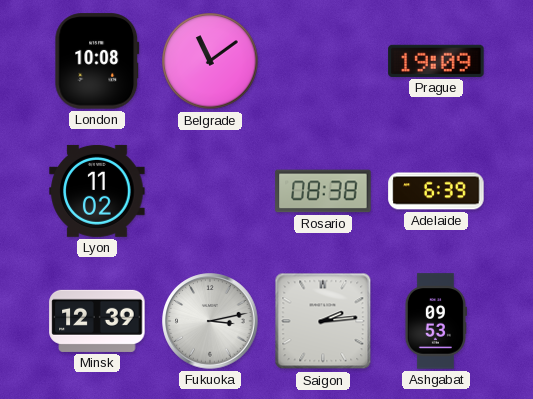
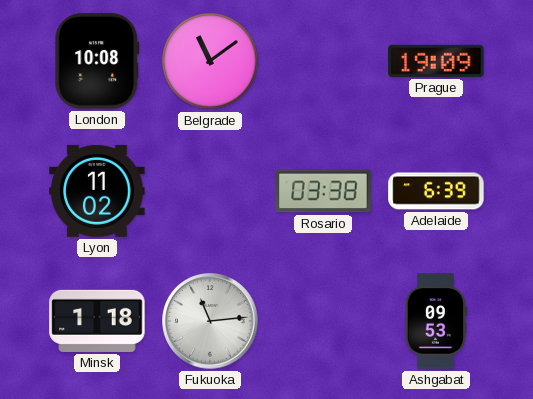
Rosario: 08:38 -> 03:38
Minsk: 12:39 -> 1:18
Fukuoka: 3:13 -> 11:14
Saigon: 2:14 -> none
